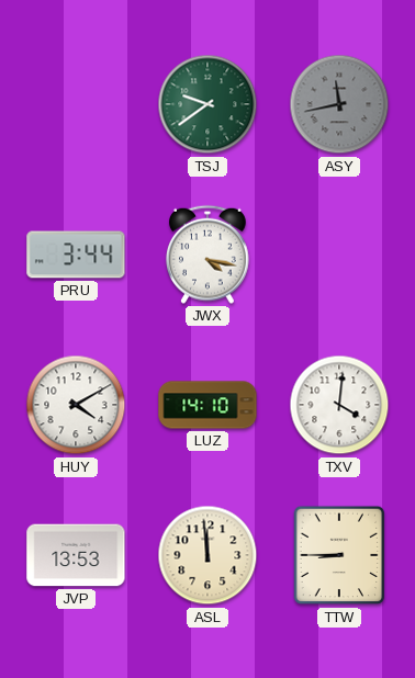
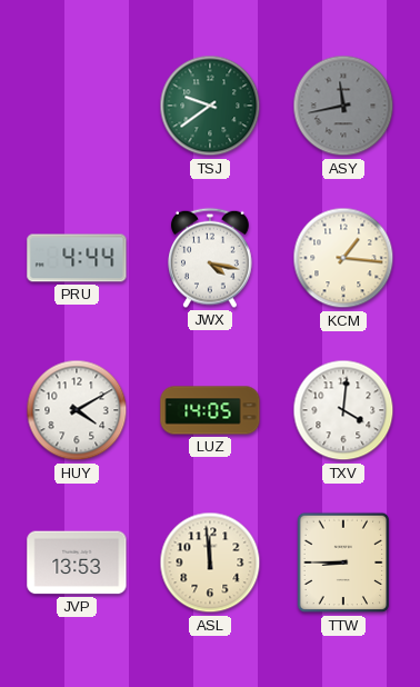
PRU: 3:44 -> 4:44
KCM: none -> 1:16
LUZ: 14:10 -> 14:05
